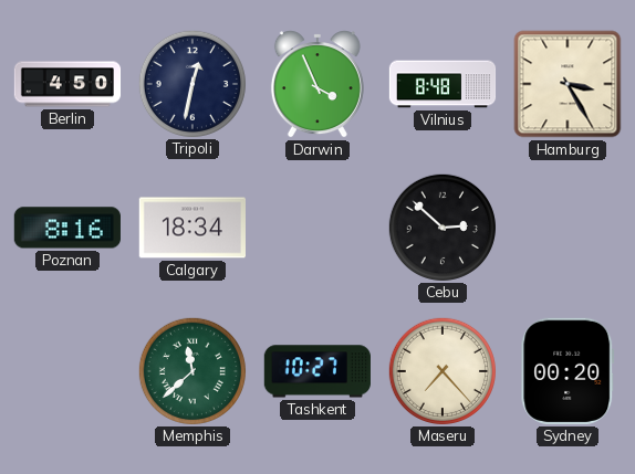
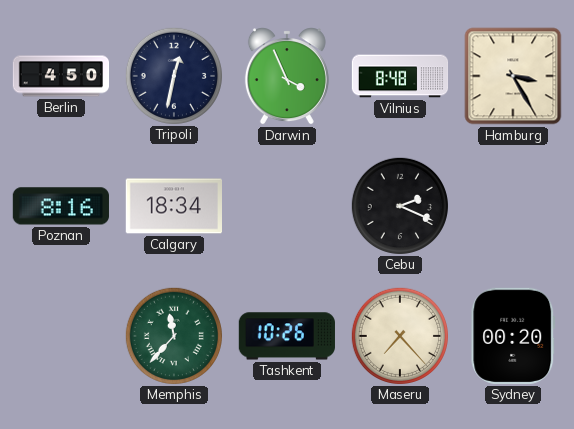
Cebu: 2:52 -> 2:19
Memphis: 11:38 -> 11:37
Tashkent: 10:27 -> 10:26
